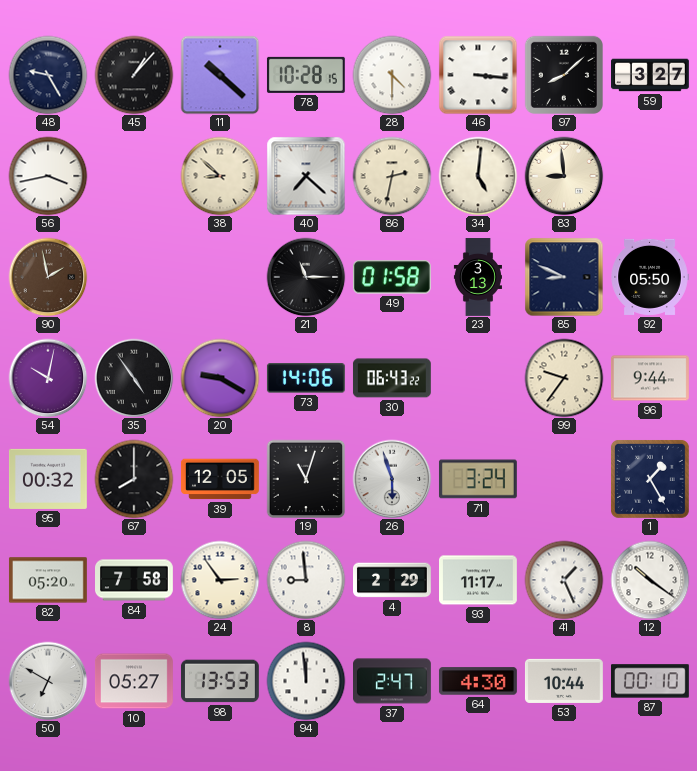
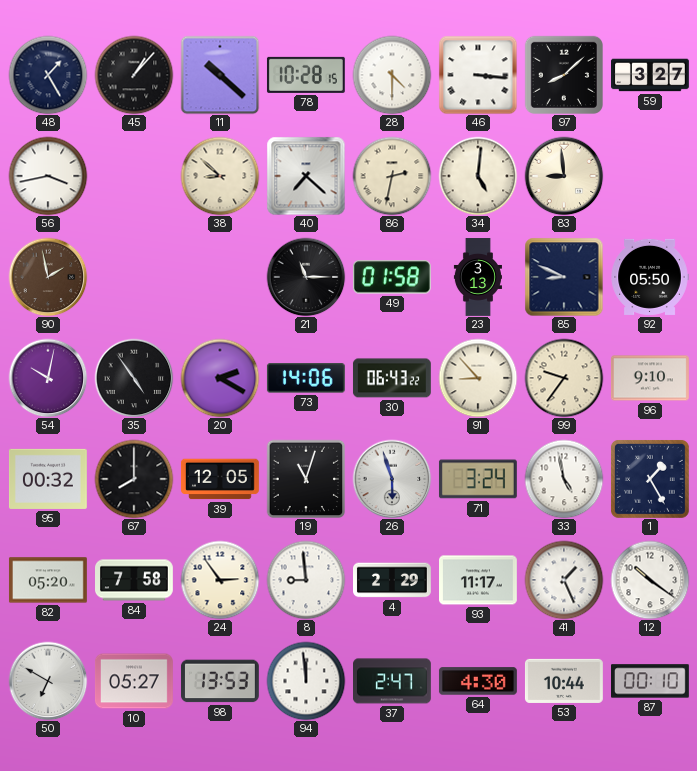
48: 9:25 -> 1:25
20: 9:20 -> 2:20
91: none -> 8:53
96: 9:44 -> 9:10
33: none -> 4:58
